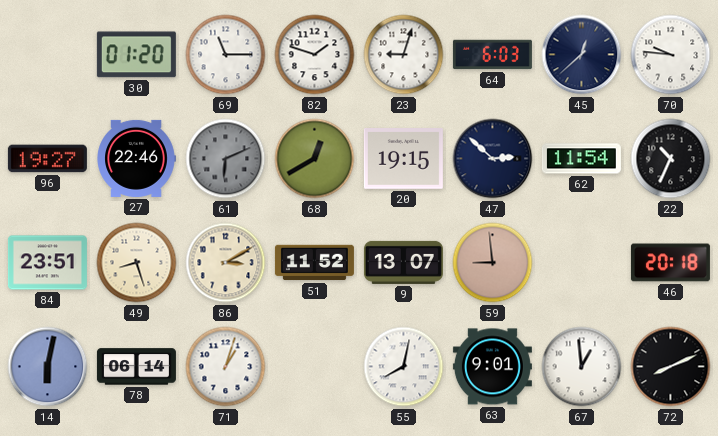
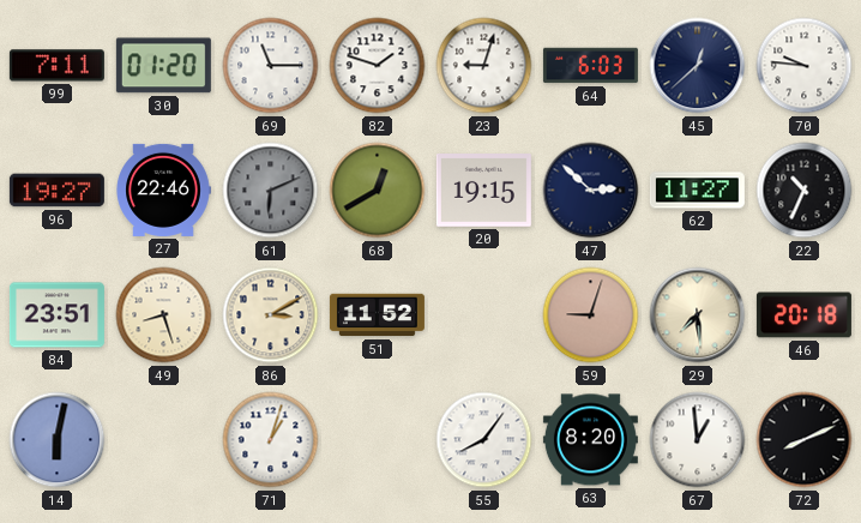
99: none -> 7:11
62: 11:54 -> 11:27
9: 13:07 -> none
59: 8:59 -> 9:03
29: none -> 7:29
78: 06:14 -> none
55: 8:02 -> 8:06
63: 9:01 -> 8:20
